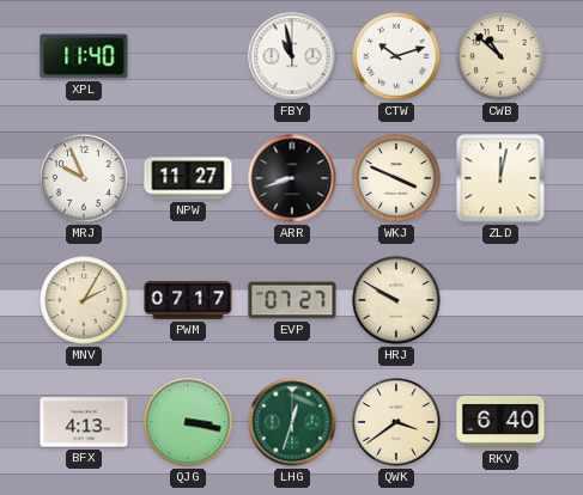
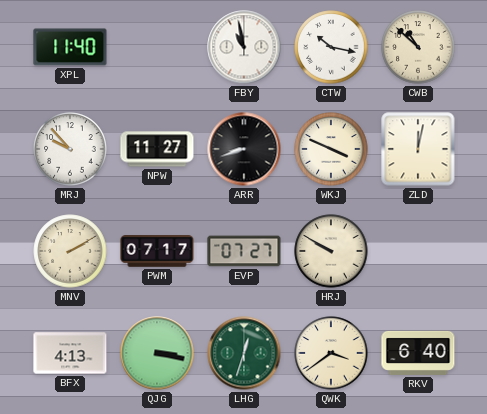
CTW: 10:12 -> 10:17
MRJ: 9:56 -> 9:53
MNV: 2:05 -> 2:10
